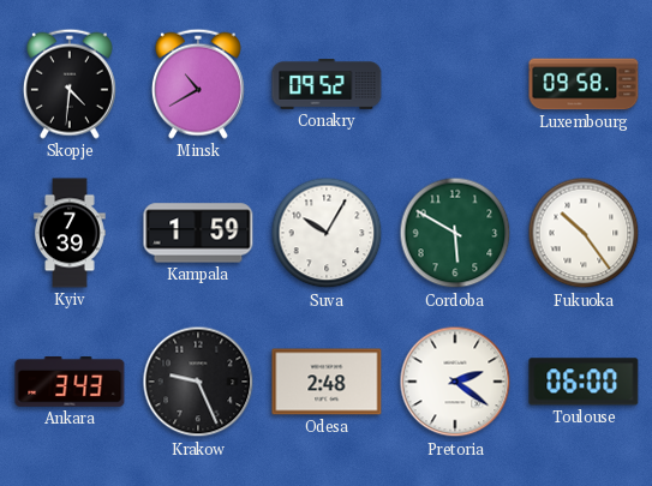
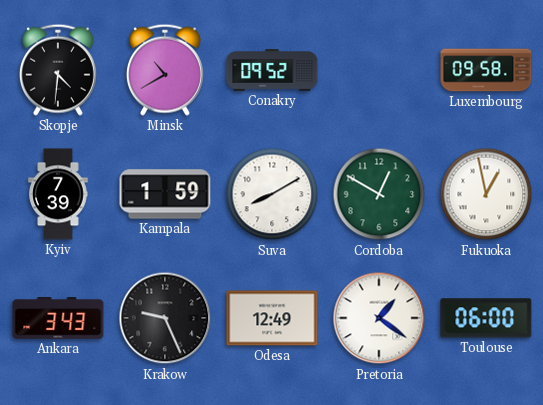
Suva: 10:05 -> 8:10
Cordoba: 5:50 -> 12:50
Fukuoka: 10:24 -> 12:58
Odesa: 2:48 -> 12:49
Pretoria: 2:21 -> 1:21
